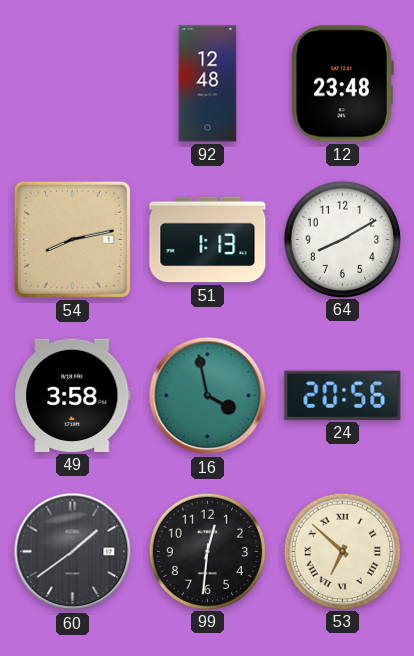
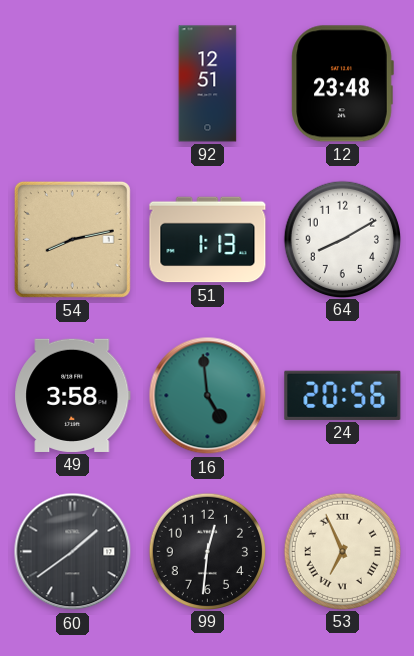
92: 12:48 -> 12:51
16: 3:58 -> 4:59
53: 6:52 -> 6:56
